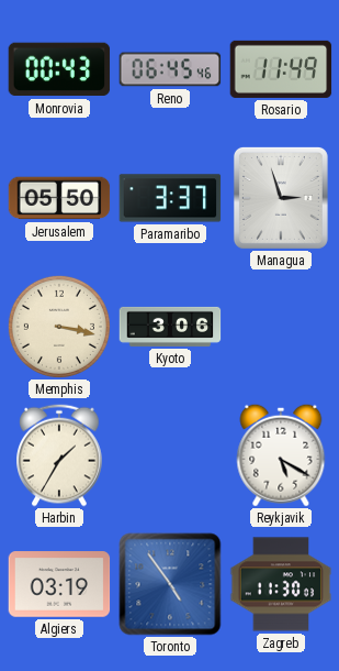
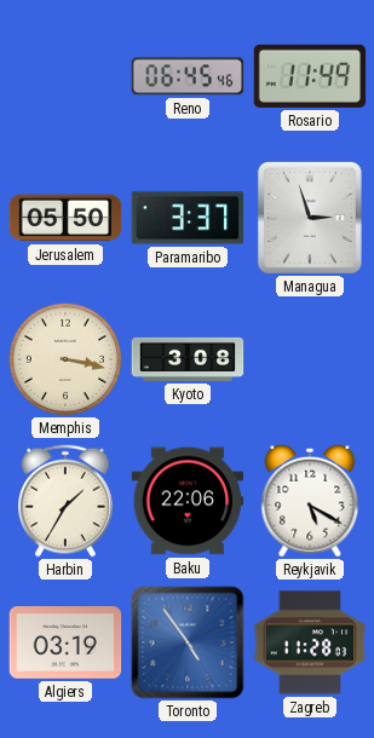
Monrovia: 00:43 -> none
Kyoto: 3:06 -> 3:08
Baku: none -> 22:06
Zagreb: 11:30 -> 11:28
